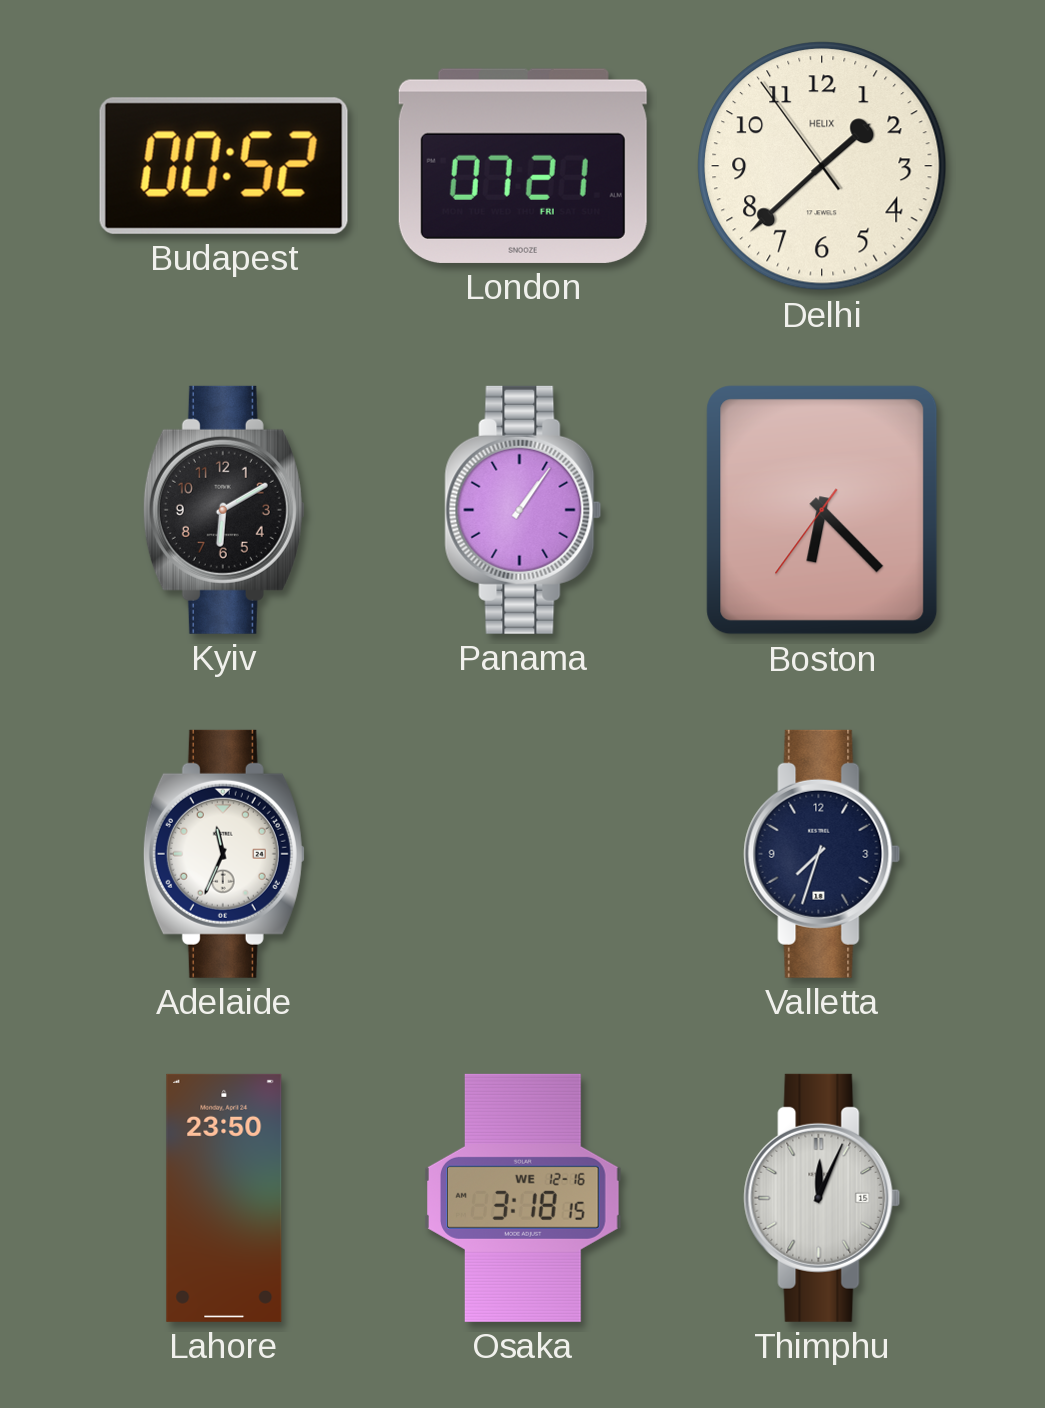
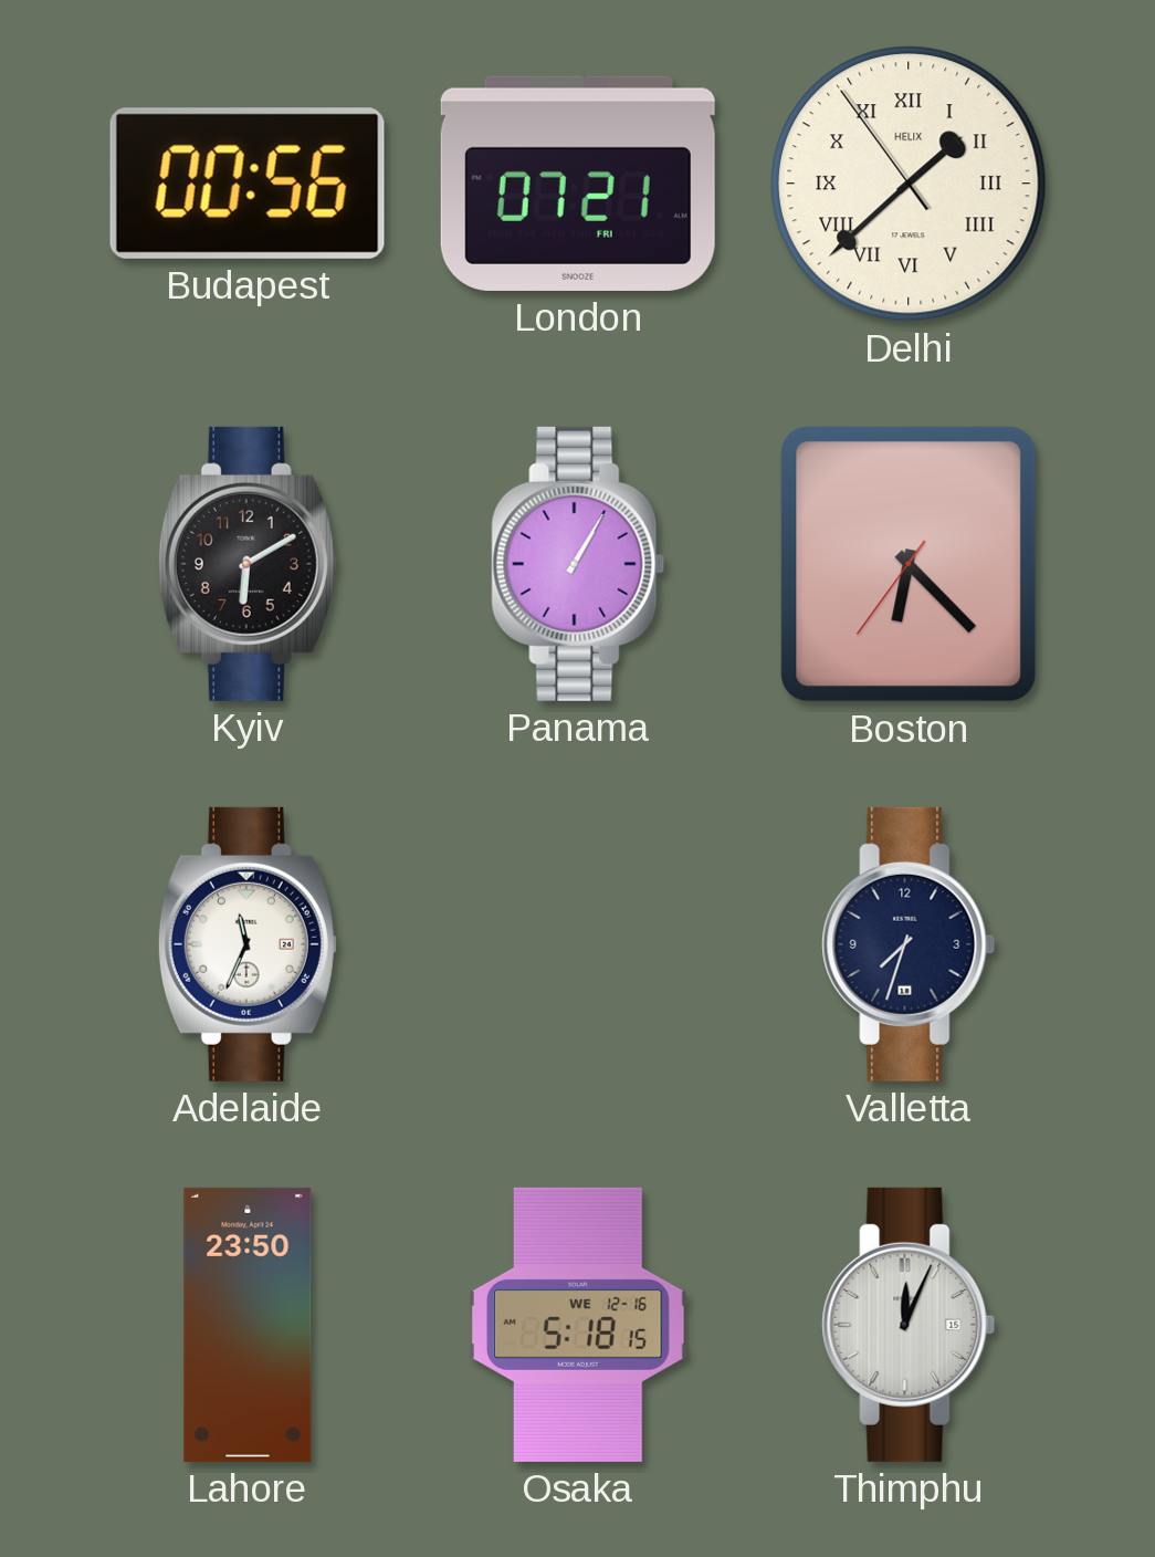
Budapest: 00:52 -> 00:56
Delhi numerals: Arabic -> Roman
Panama: 1:06 -> 1:05
Osaka: 3:18 -> 5:18
